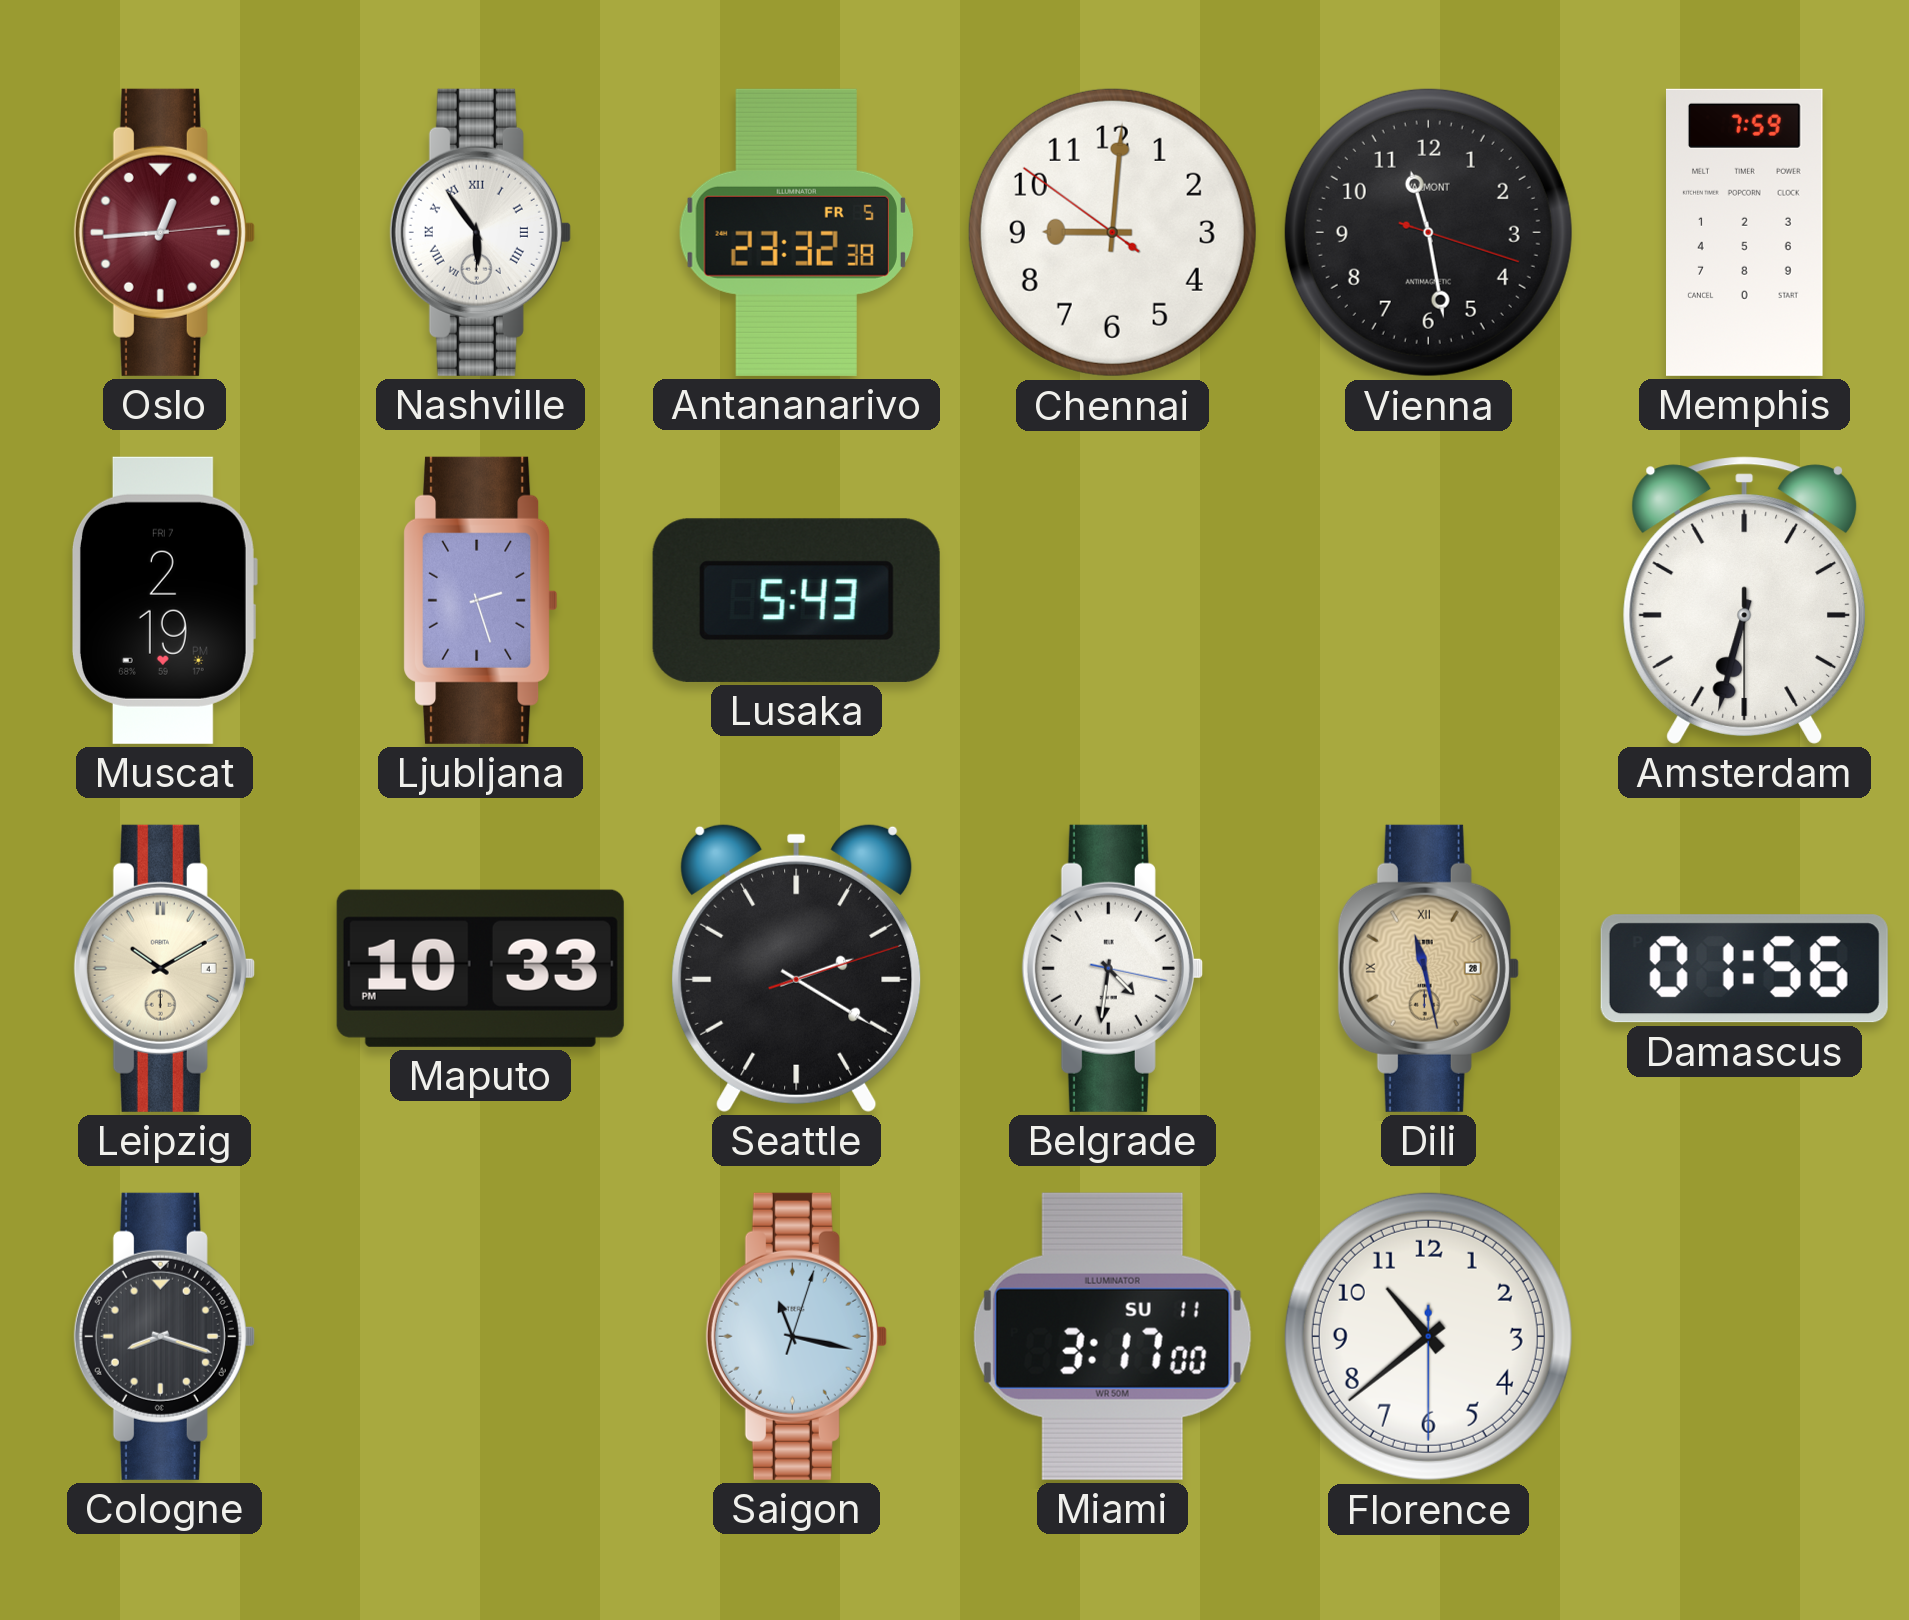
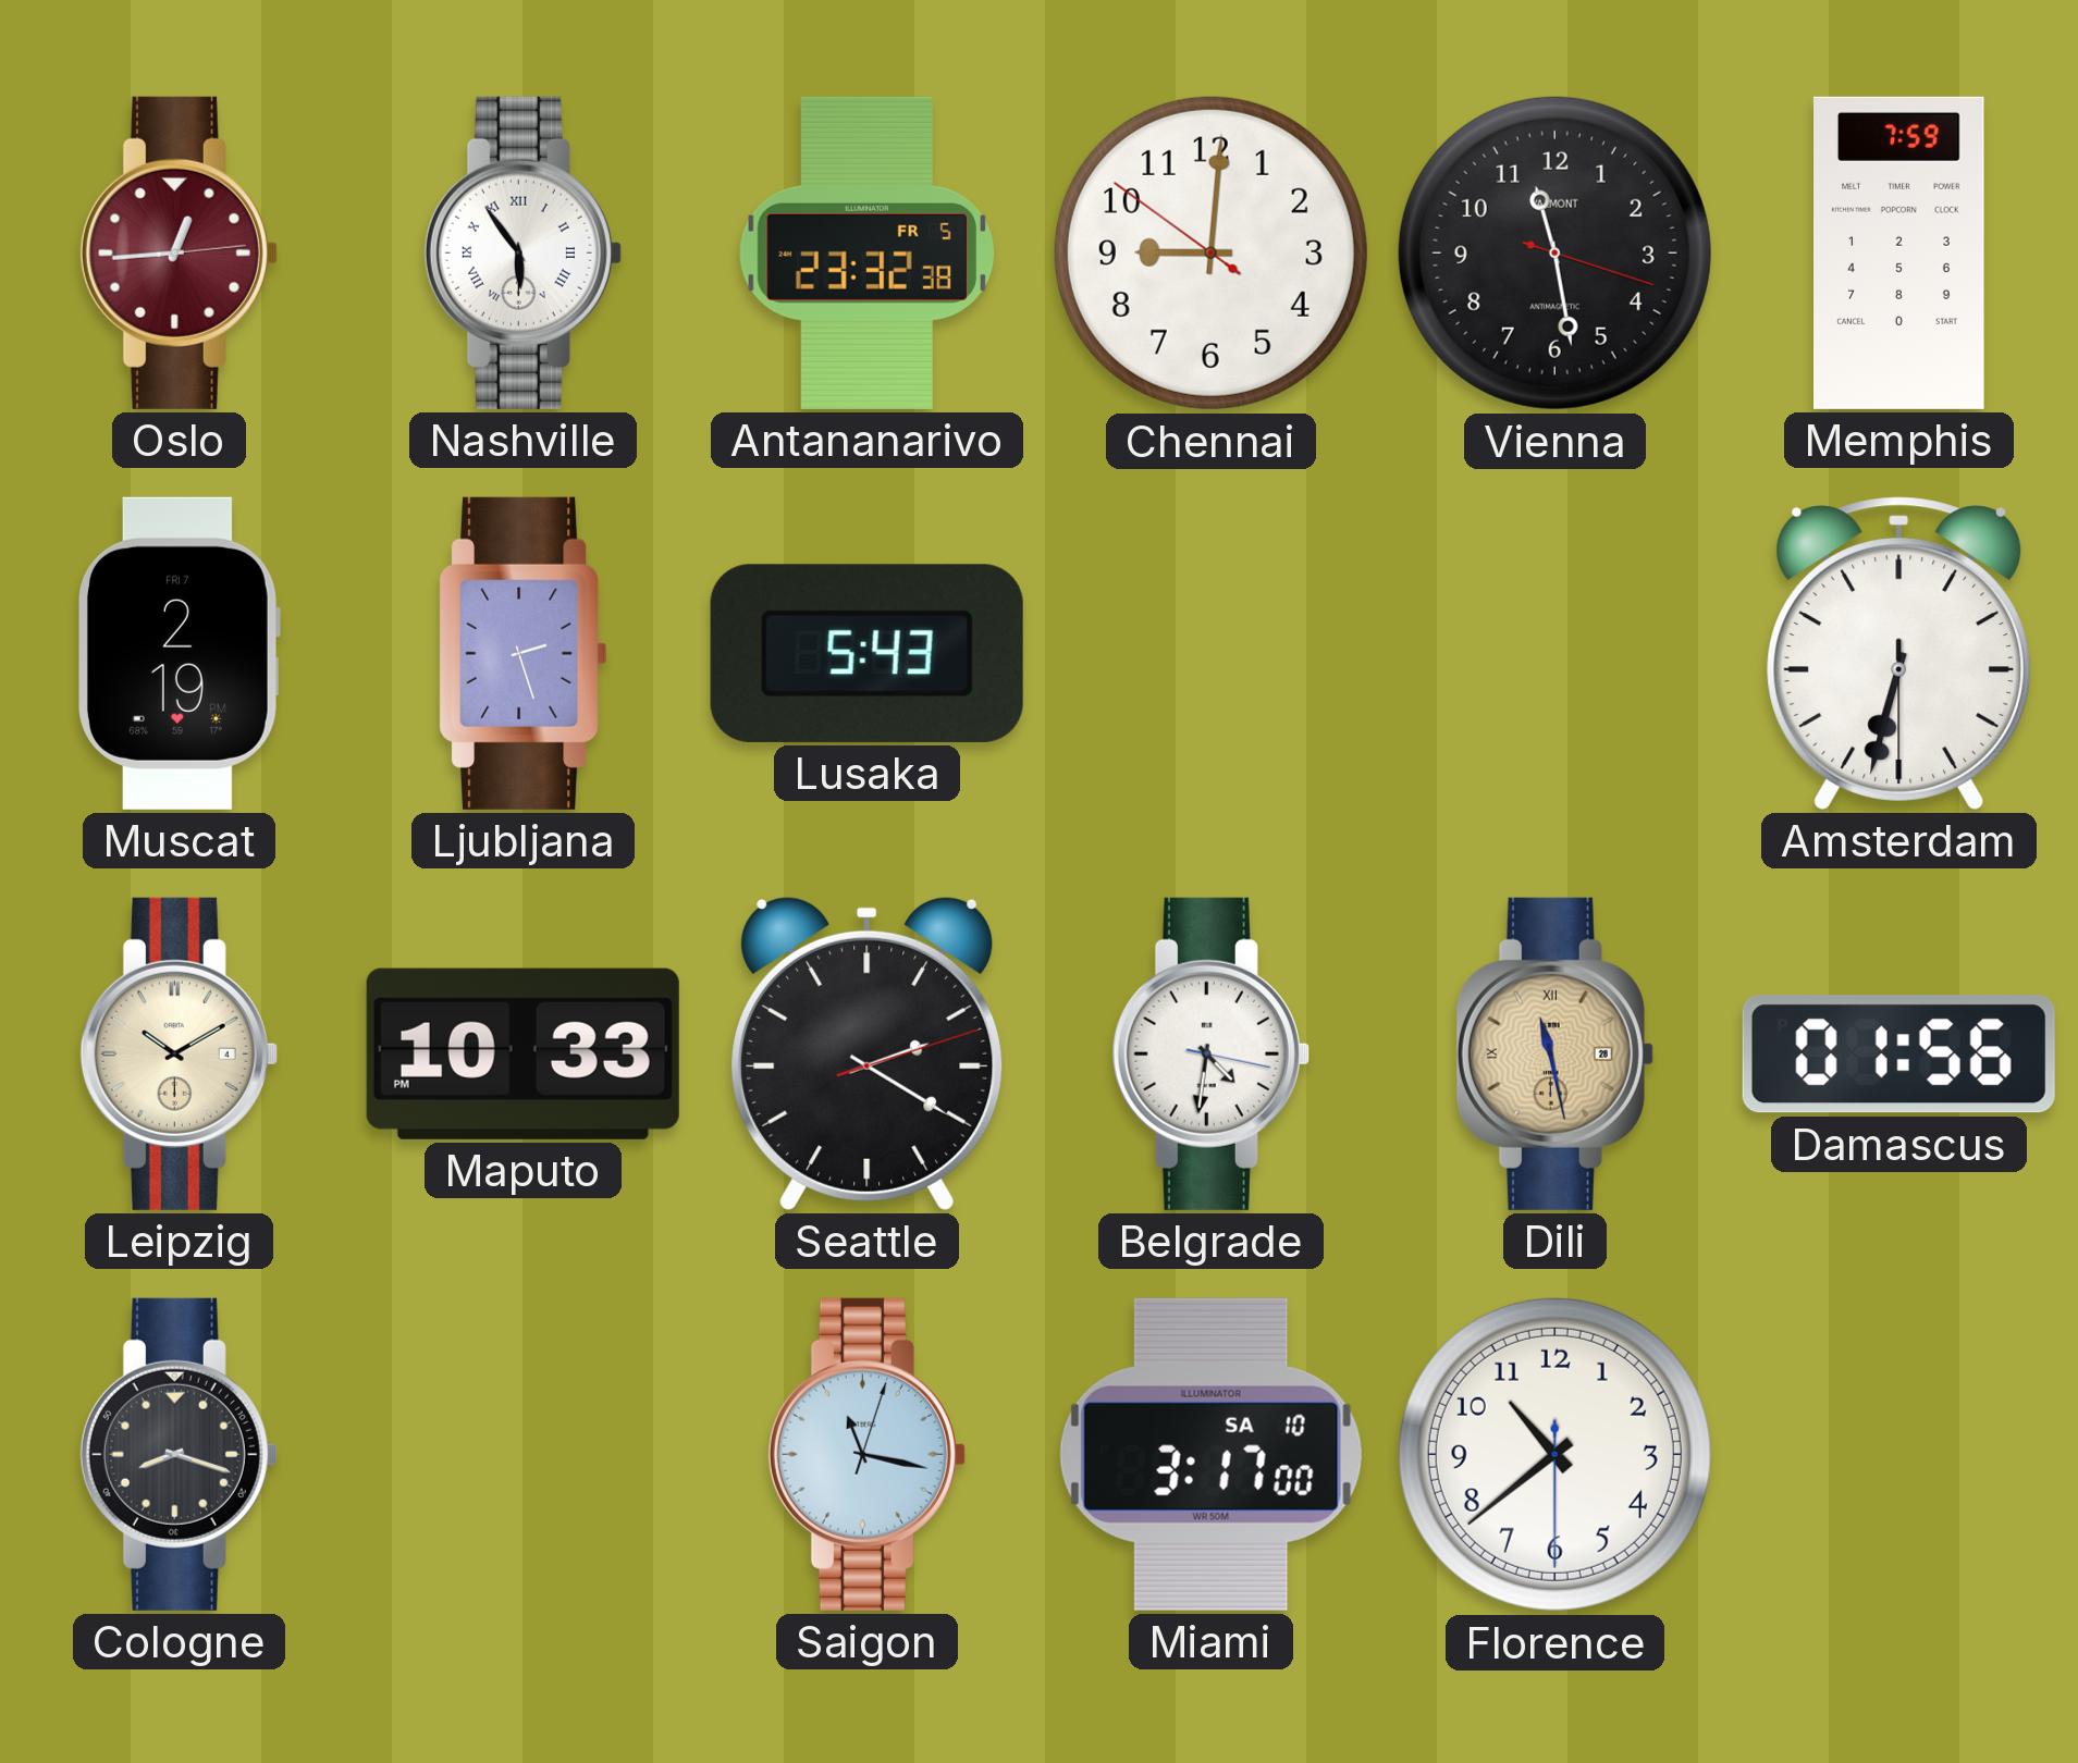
Miami date: SU 11 -> SA 10
